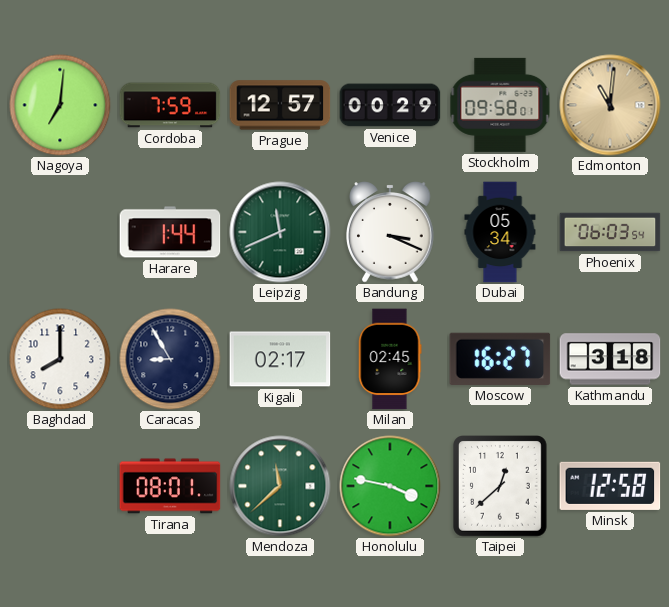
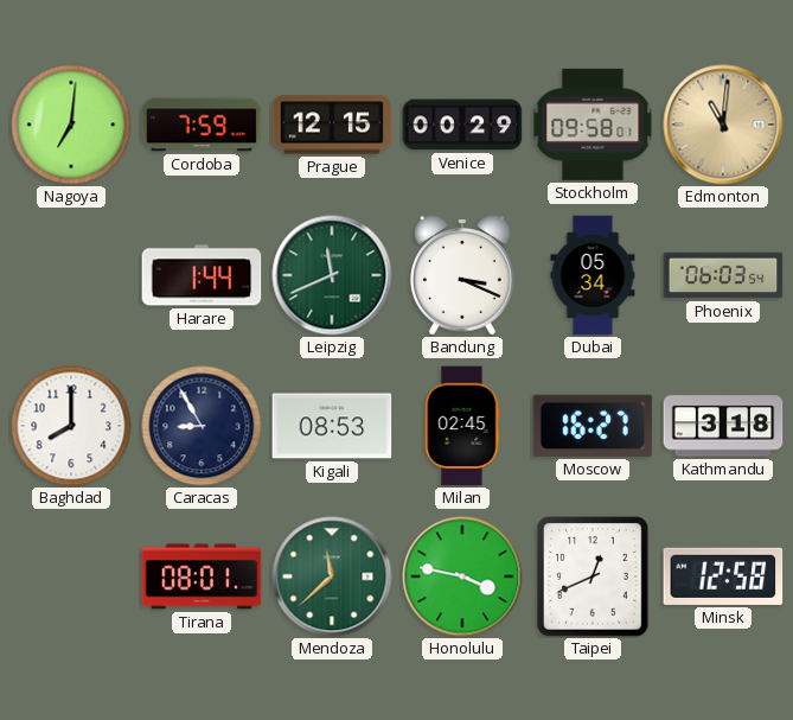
Prague: 12:57 -> 12:15
Kigali: 02:17 -> 08:53
Taipei: 12:38 -> 12:41
